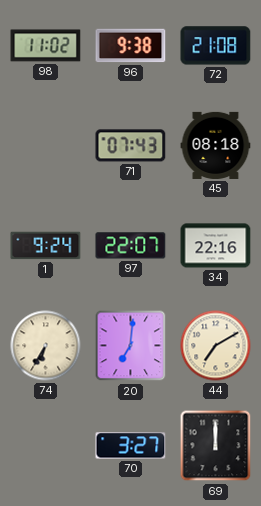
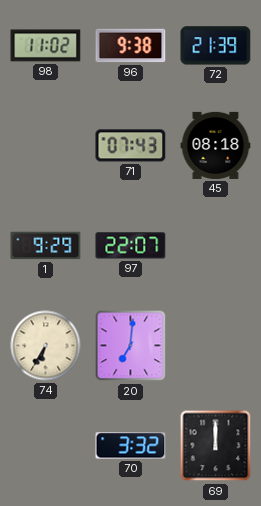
72: 21:08 -> 21:39
1: 9:24 -> 9:29
34: 22:16 -> none
44: 7:10 -> none
70: 3:27 -> 3:32
